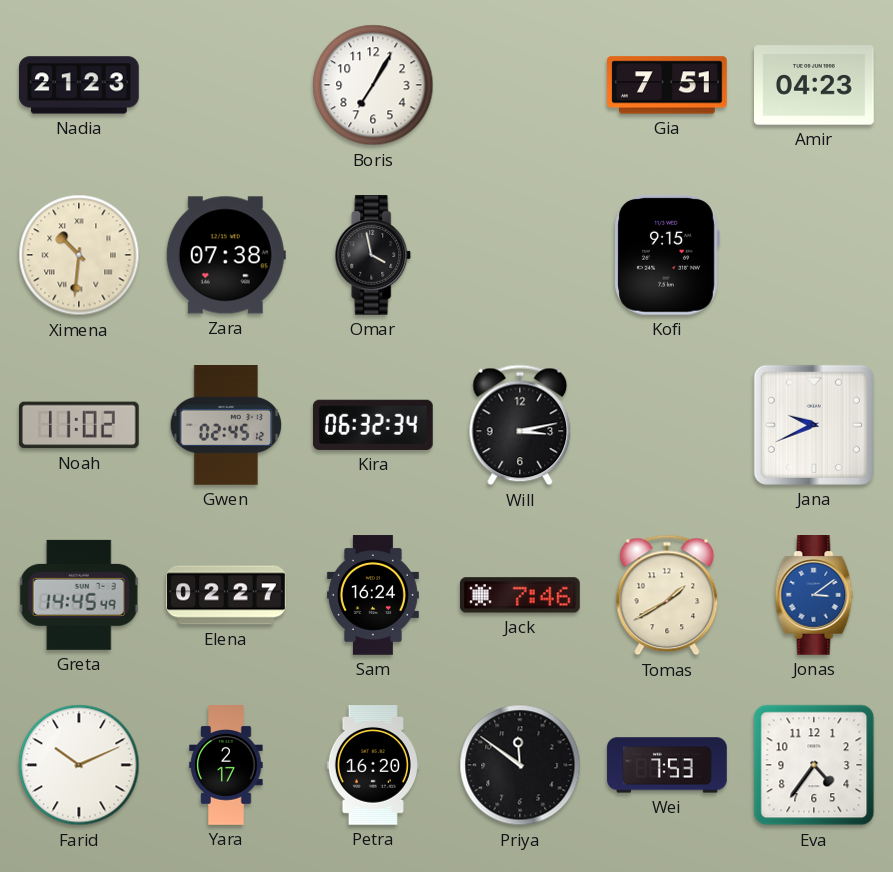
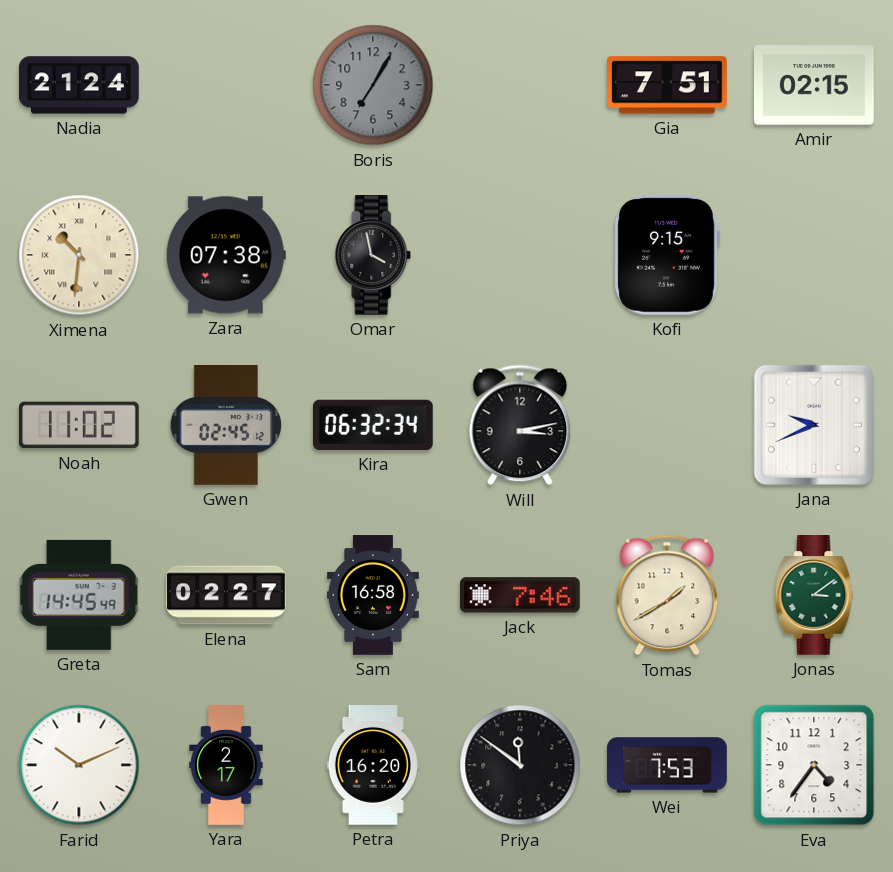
Nadia: 21:23 -> 21:24
Boris dial: white -> grey
Amir: 04:23 -> 02:15
Sam: 16:24 -> 16:58
Jonas dial: blue -> green
